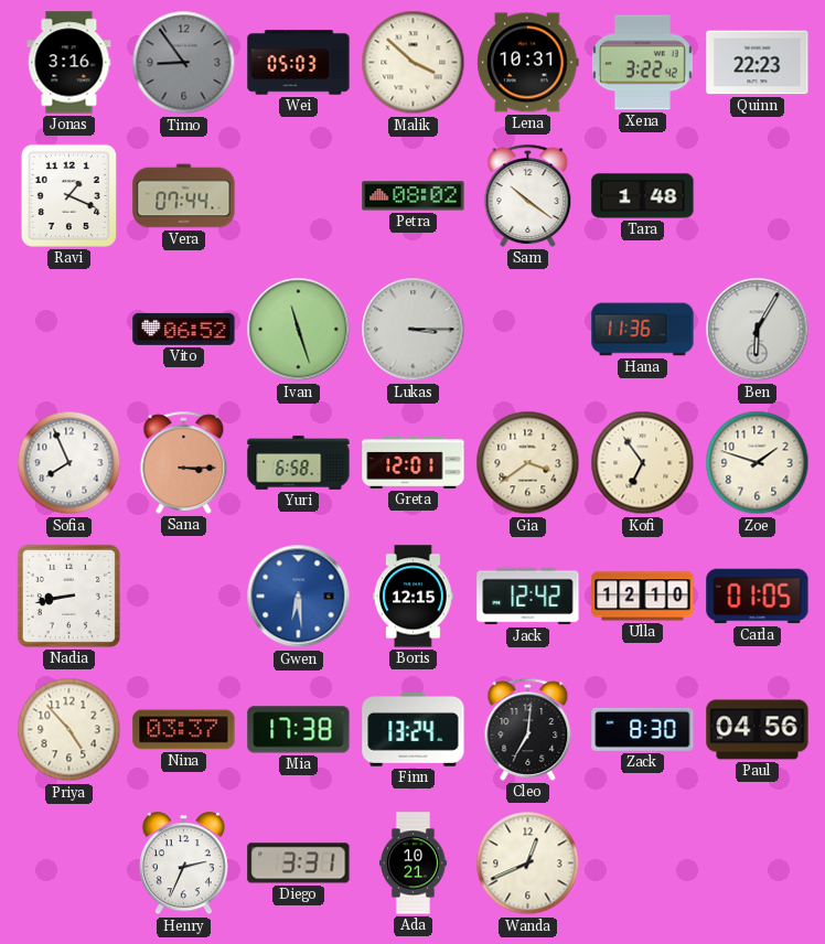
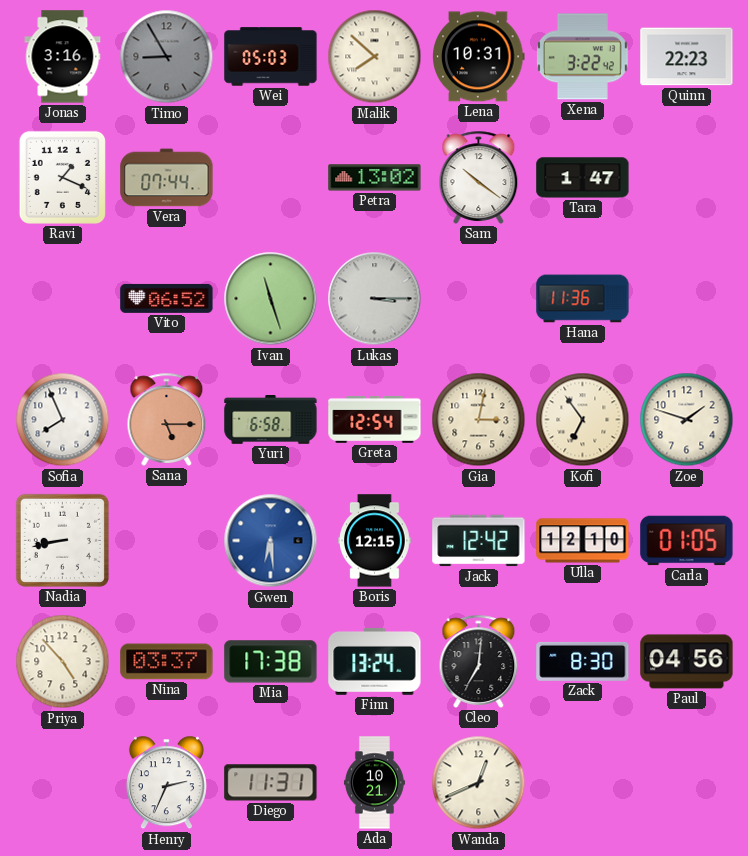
Timo: 8:54 -> 8:55
Malik: 3:52 -> 7:52
Petra: 08:02 -> 13:02
Tara: 1:48 -> 1:47
Ben: 6:05 -> none
Sana: 3:15 -> 5:15
Greta: 12:01 -> 12:54
Gia: 3:39 -> 3:02
Diego: 3:31 -> 11:31
